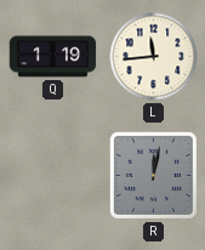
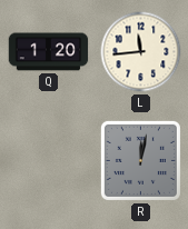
Q: 1:19 -> 1:20
